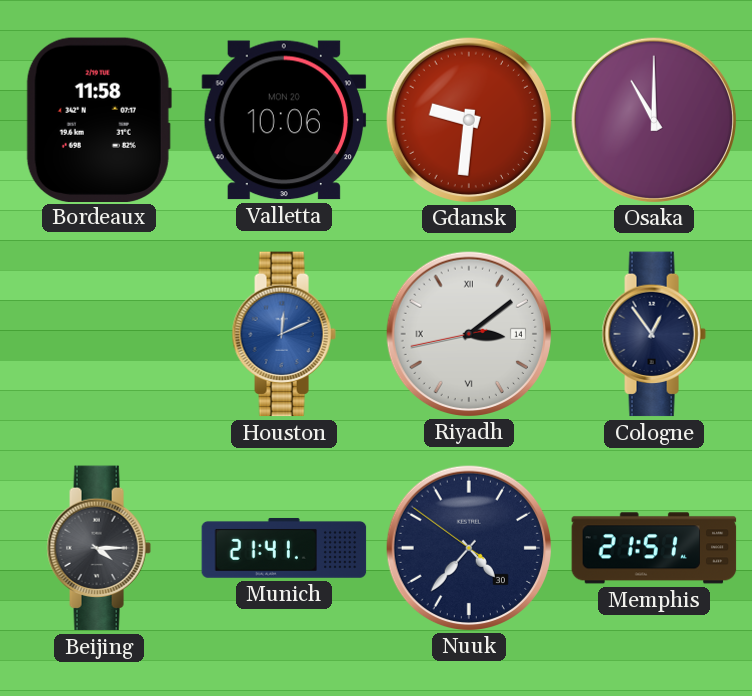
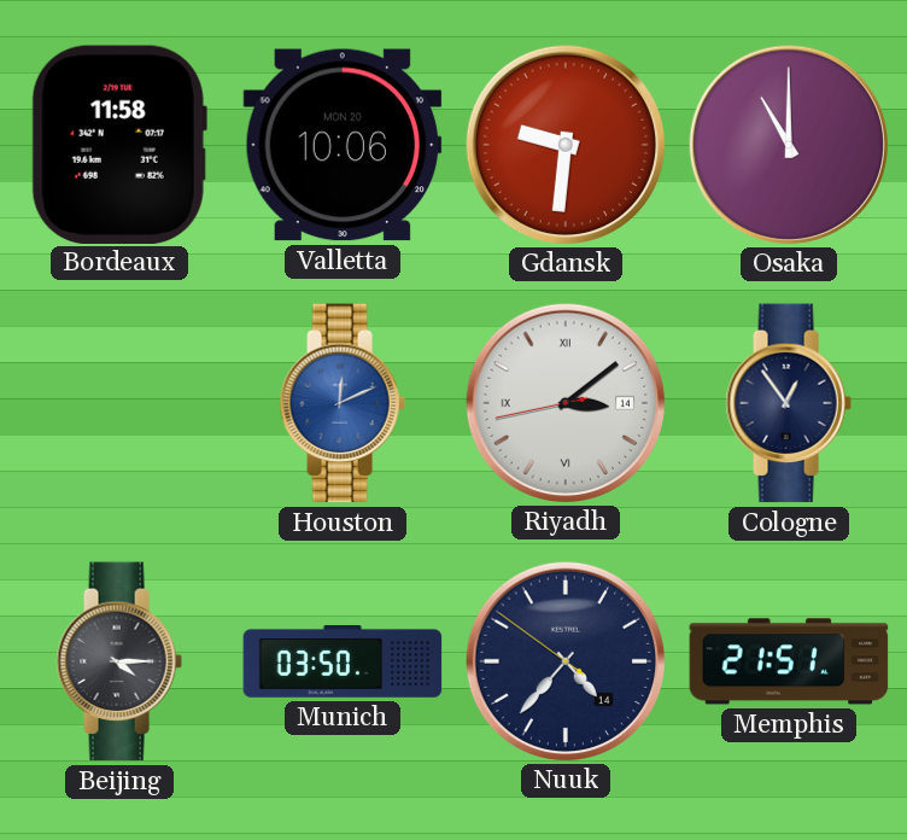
Munich: 21:41 -> 03:50
Nuuk date: 30 -> 14
